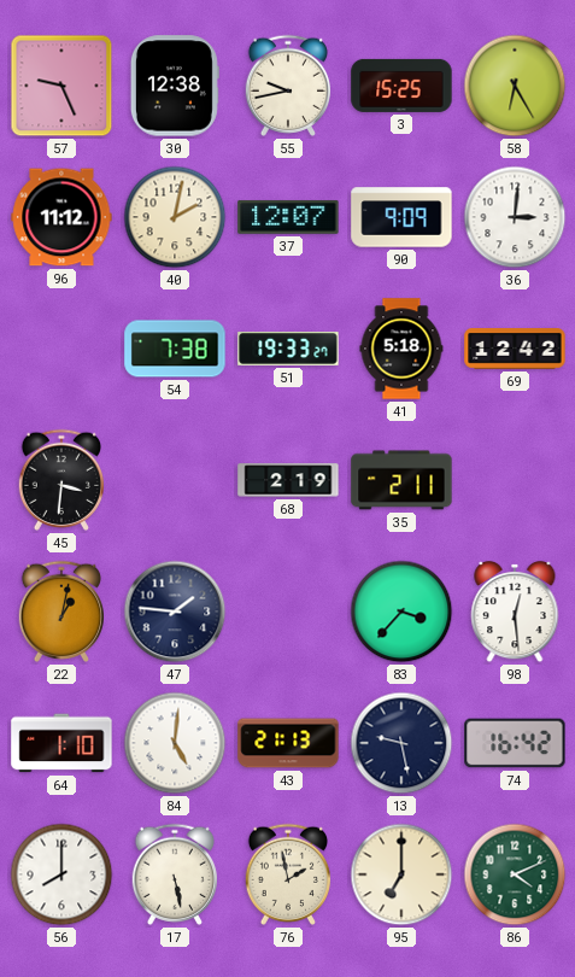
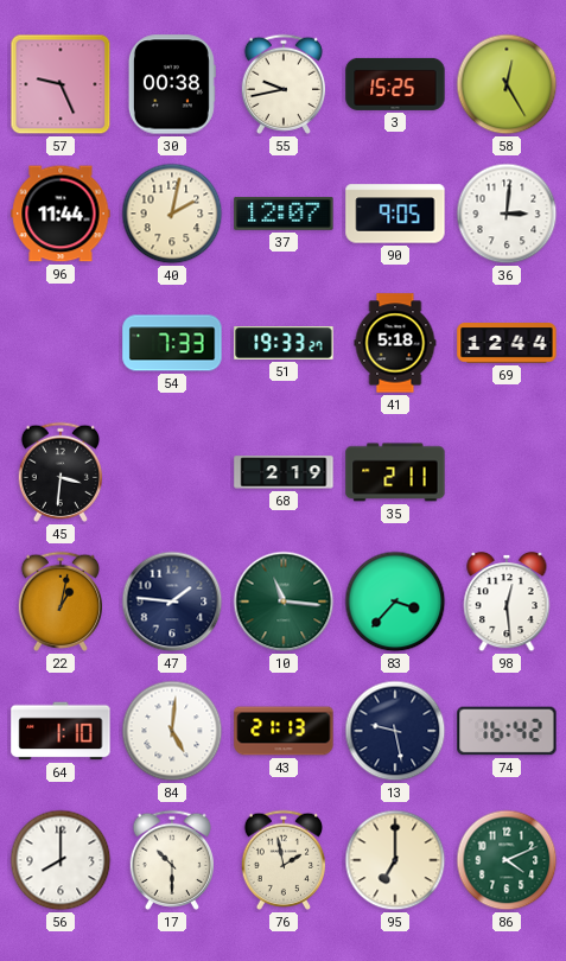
30: 12:38 -> 00:38
58: 6:25 -> 12:25
96: 11:12 -> 11:44
90: 9:09 -> 9:05
54: 7:38 -> 7:33
69: 12:42 -> 12:44
10: none -> 11:16
17: 5:28 -> 10:30
